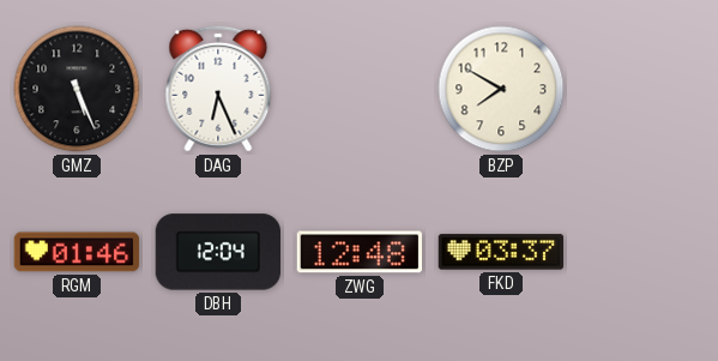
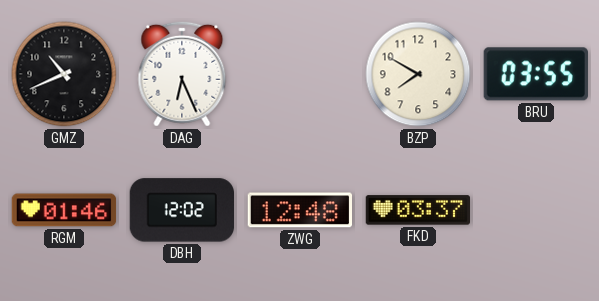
GMZ: 5:26 -> 10:41
BRU: none -> 03:55
DBH: 12:04 -> 12:02
